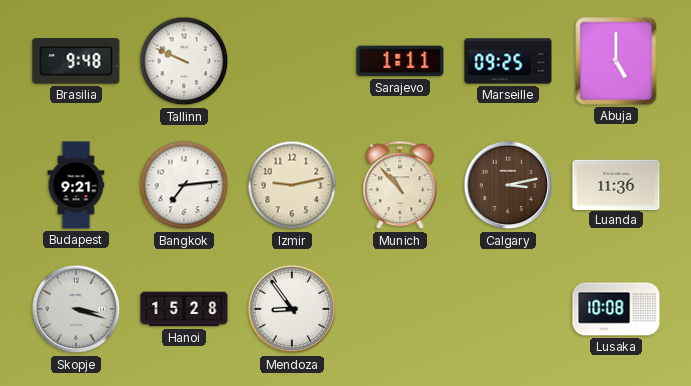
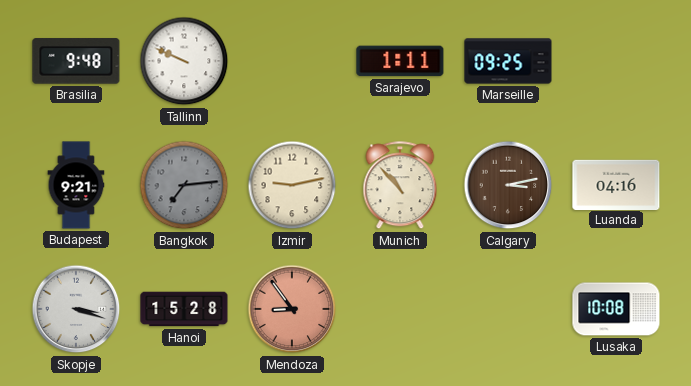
Abuja: 5:00 -> none
Bangkok dial: white -> grey
Luanda: 11:36 -> 04:16
Mendoza dial: white -> salmon
